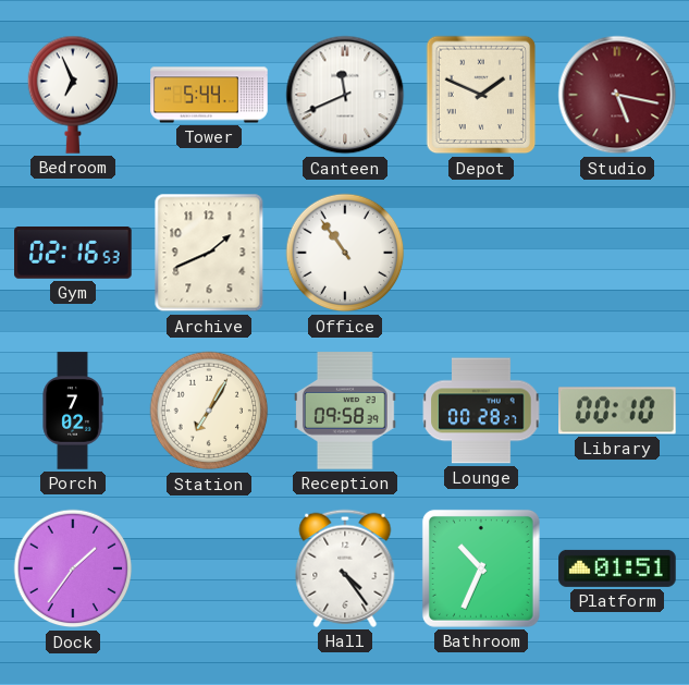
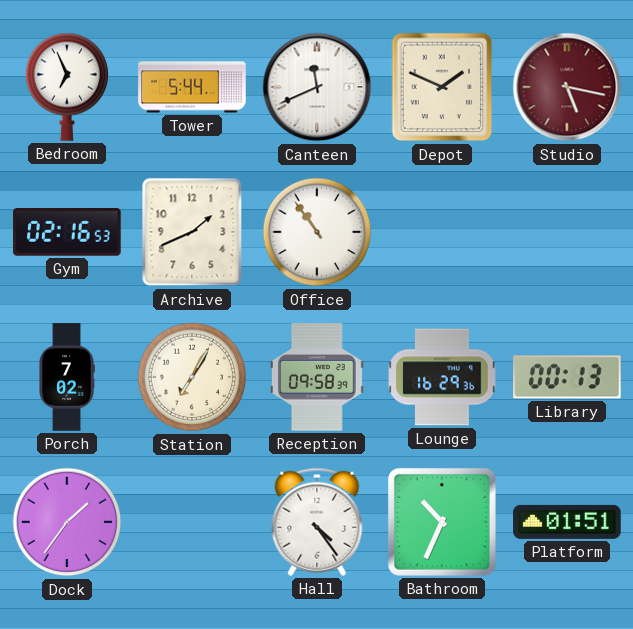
Lounge: 00:28 -> 16:29
Library: 00:10 -> 00:13
